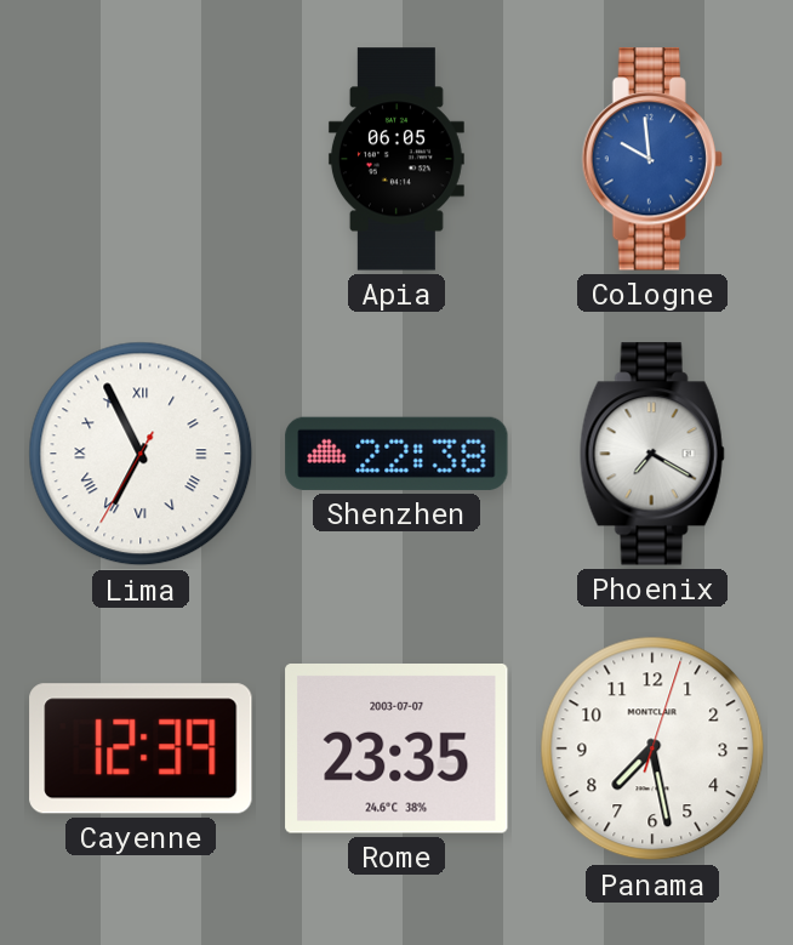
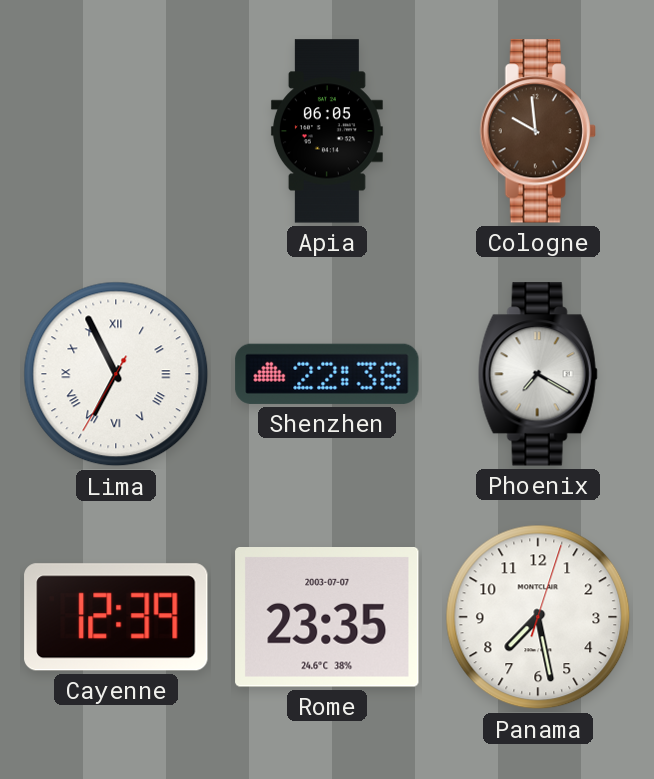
Cologne dial: blue -> brown
